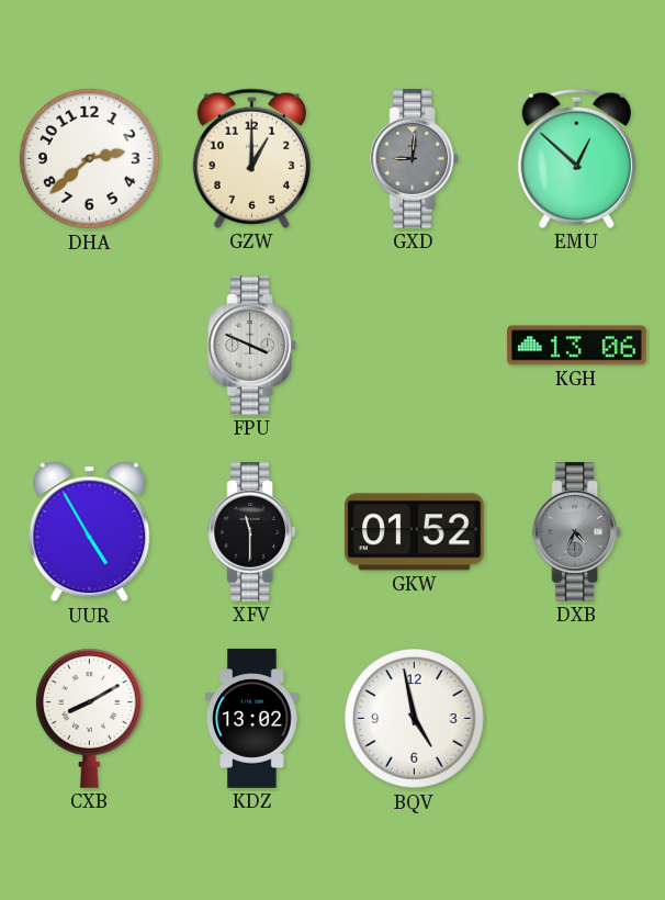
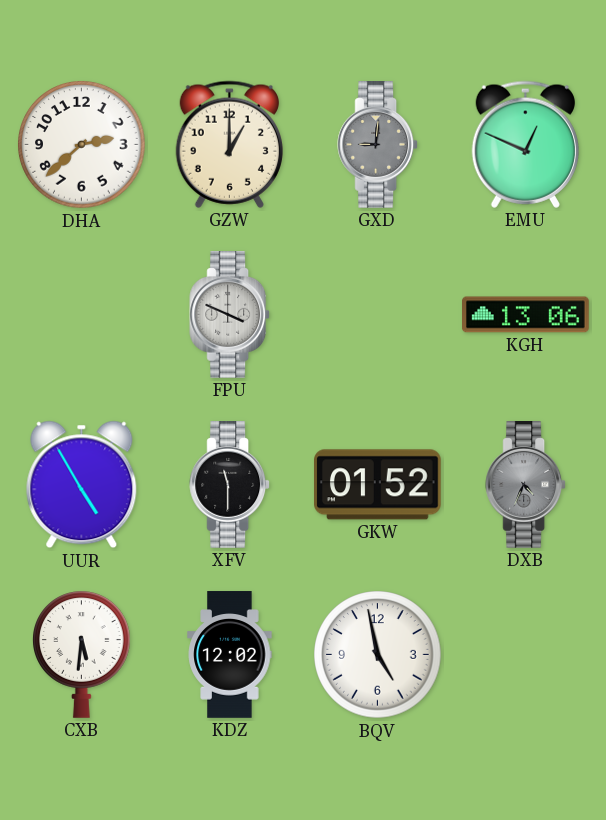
EMU: 12:52 -> 12:49
CXB: 8:10 -> 5:31
KDZ: 13:02 -> 12:02
